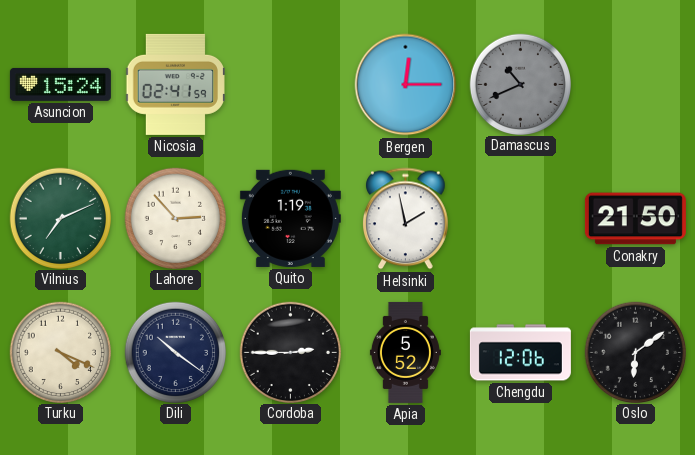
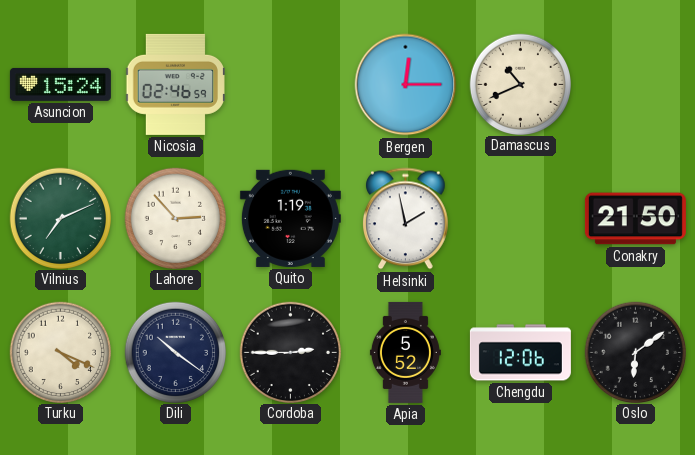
Nicosia: 02:41 -> 02:46
Damascus dial: grey -> cream
